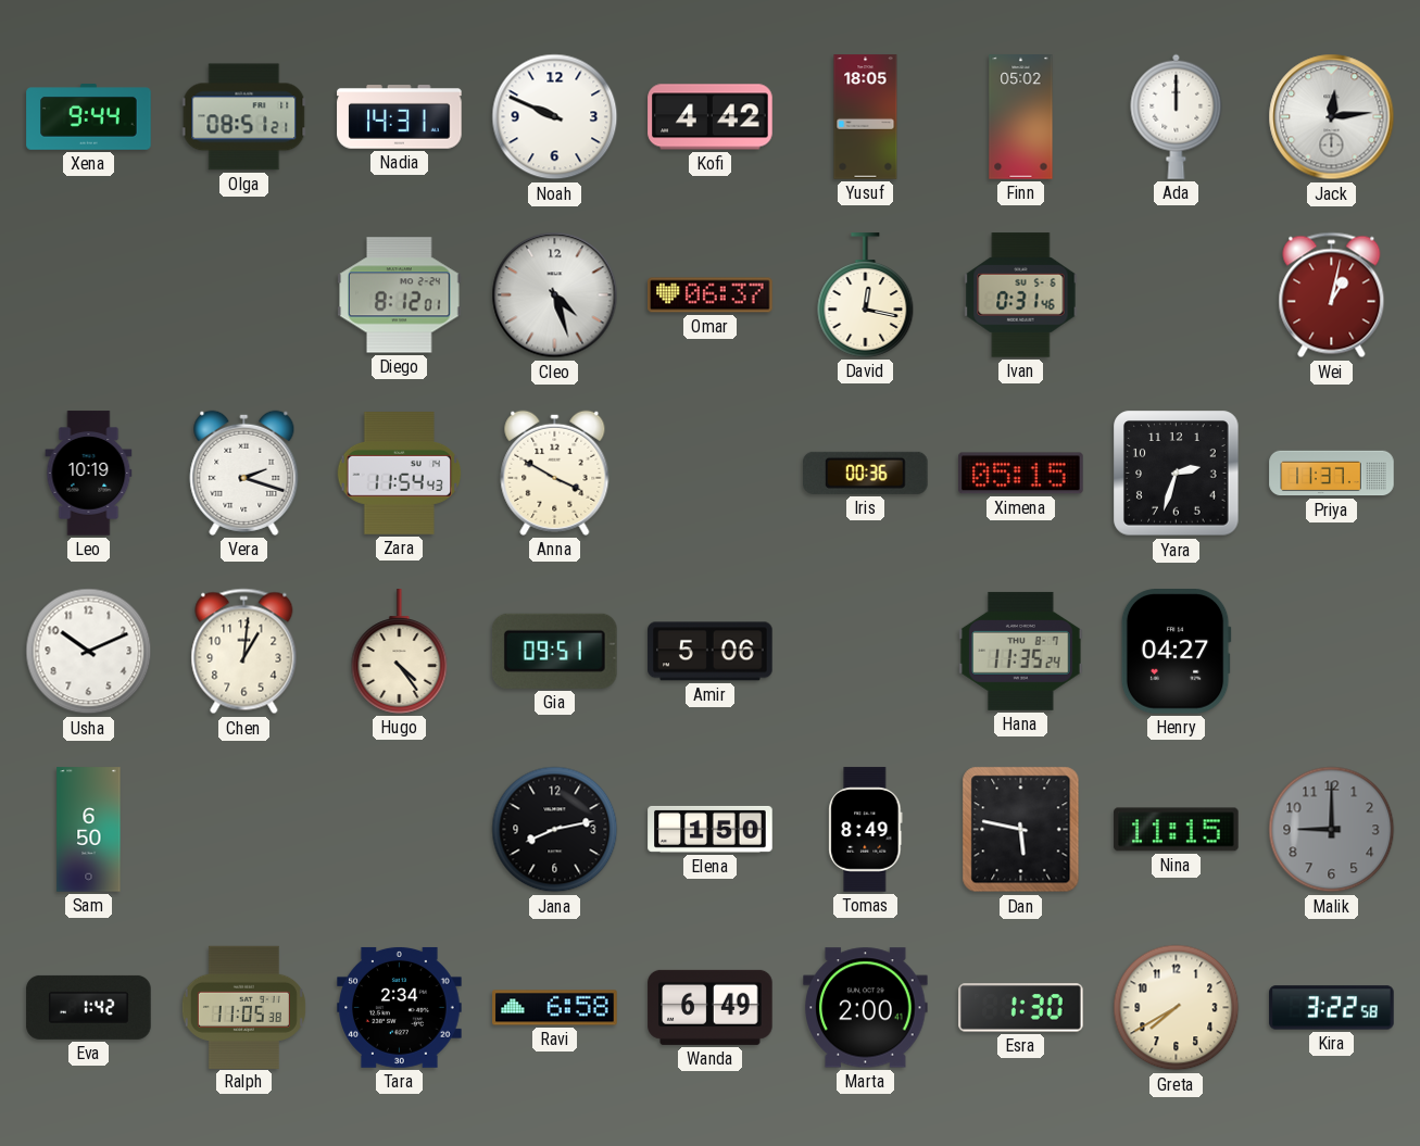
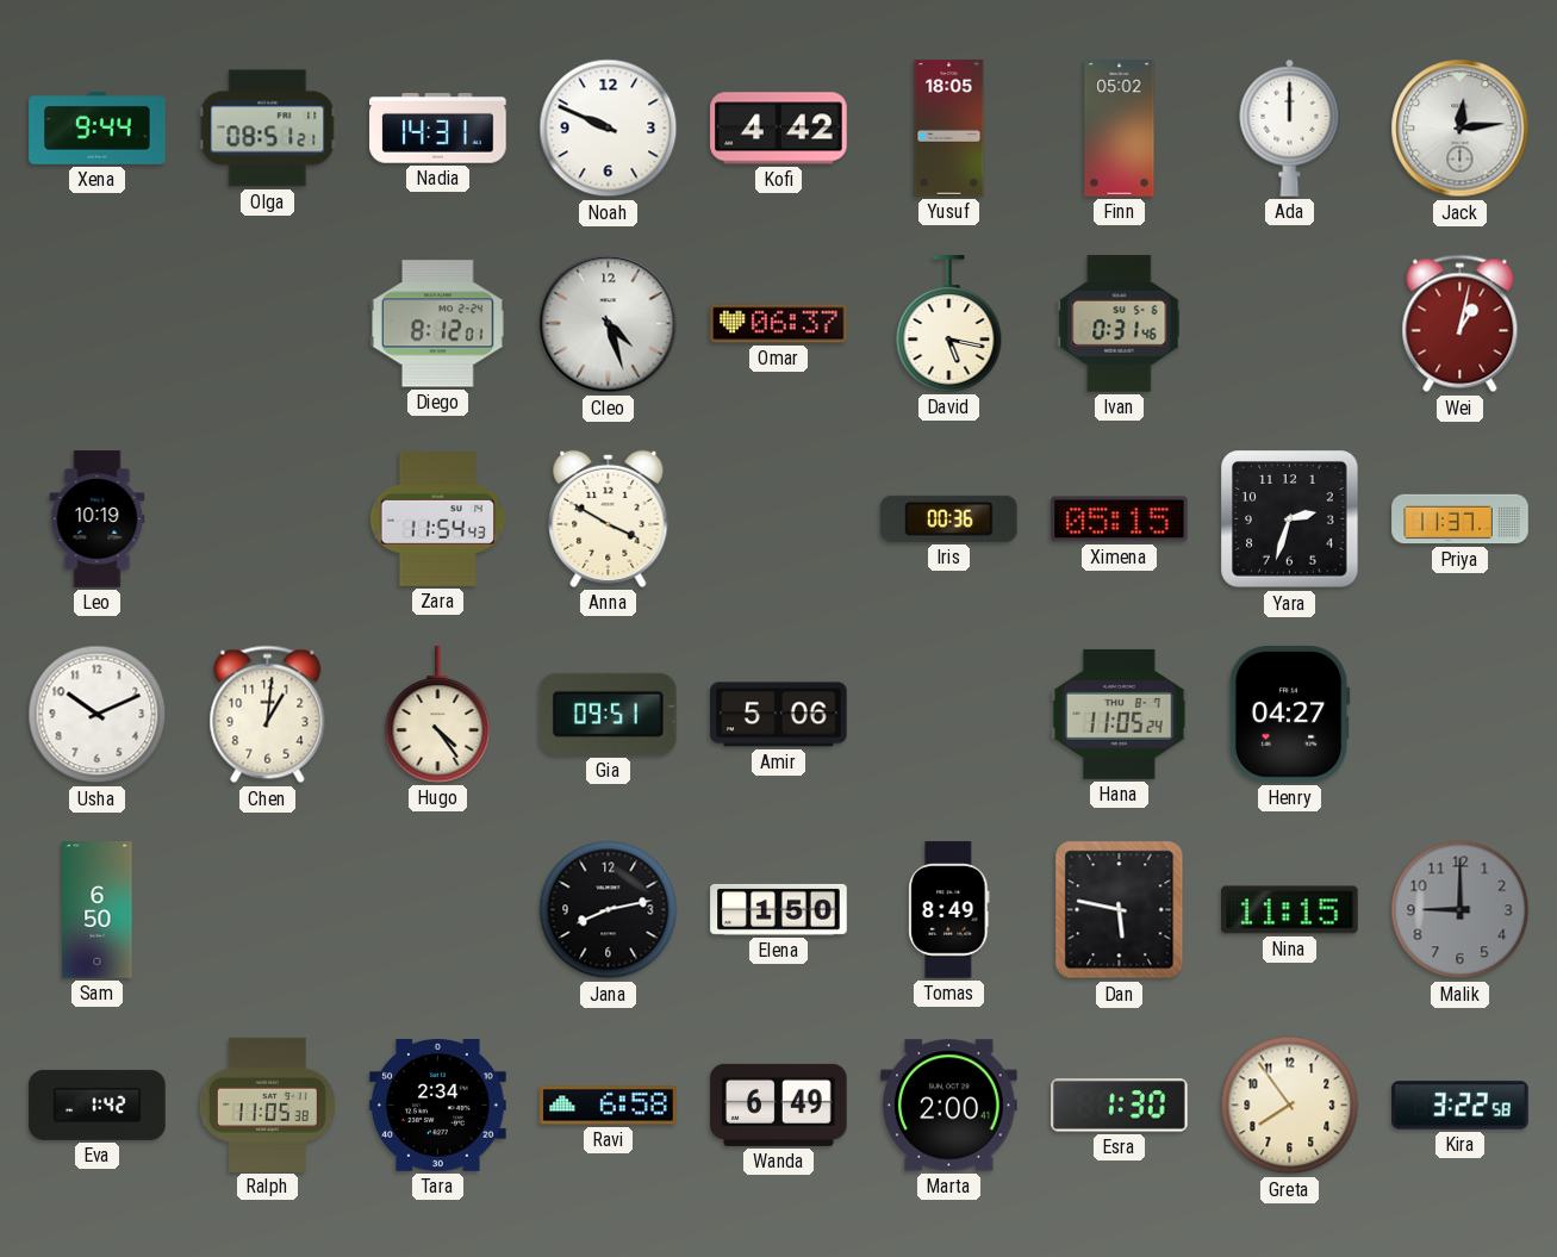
David: 12:17 -> 5:17
Vera: 2:18 -> none
Hana: 11:35 -> 11:05
Greta: 7:40 -> 7:54
